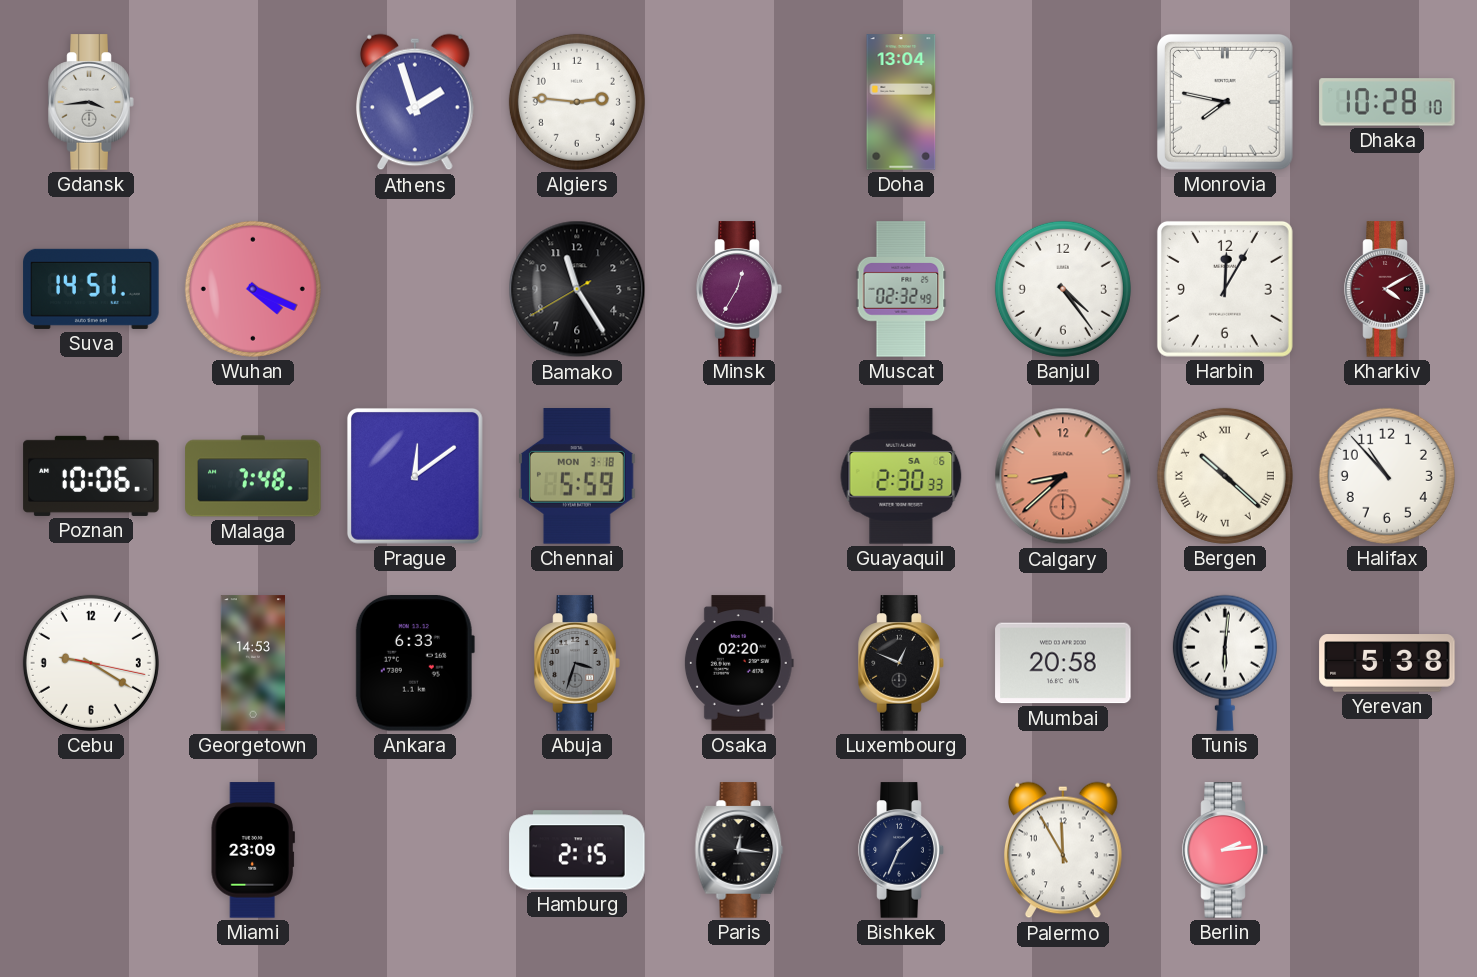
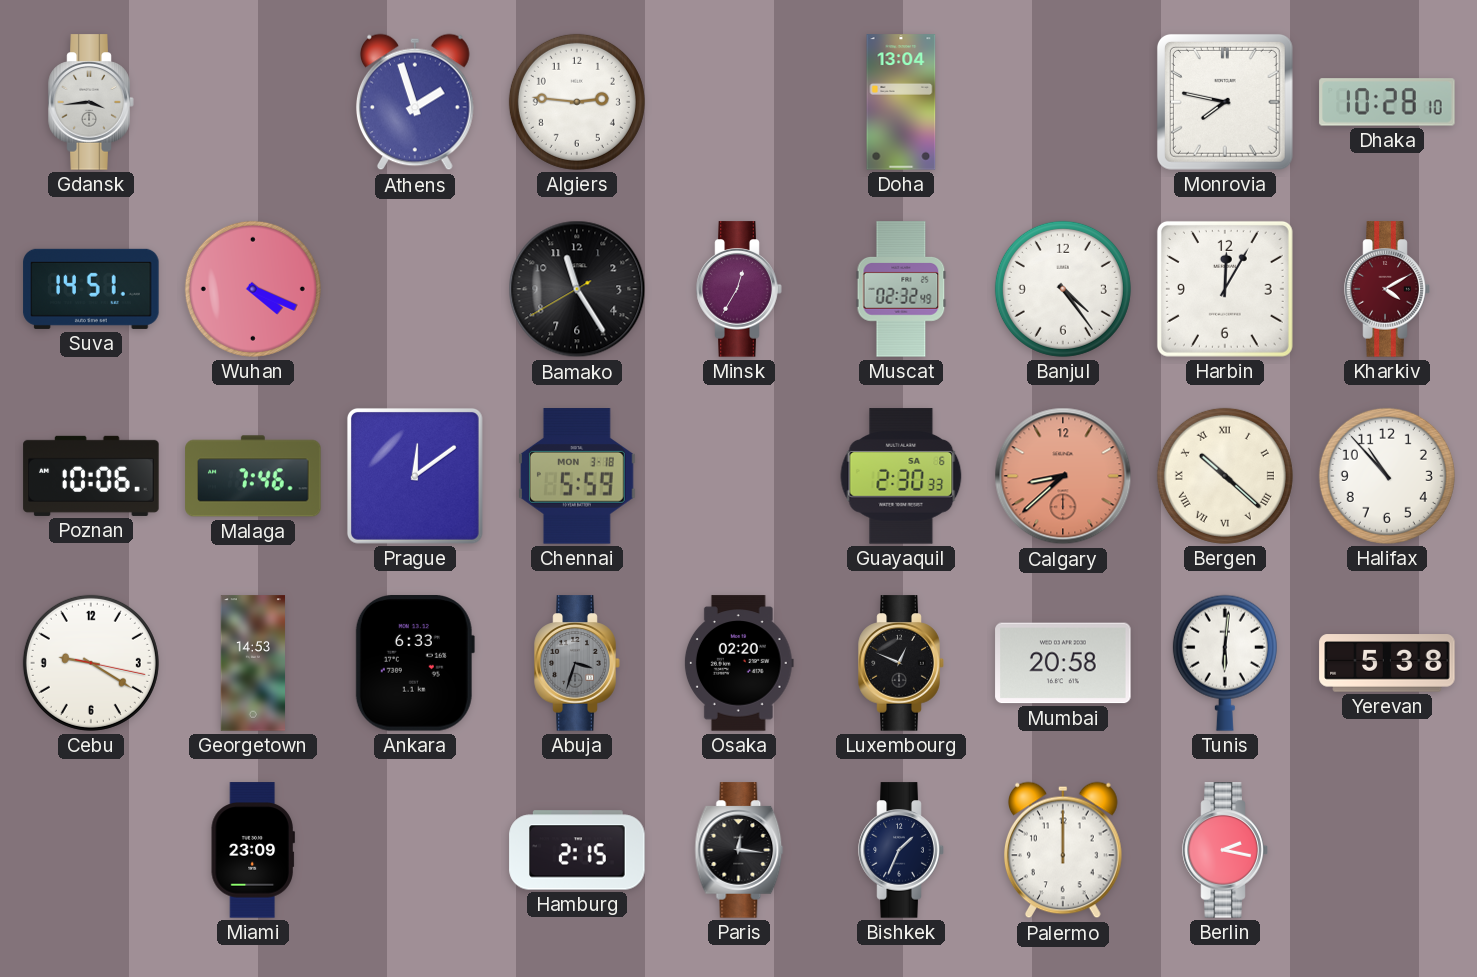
Malaga: 7:48 -> 7:46
Palermo: 11:55 -> 12:00
Berlin: 2:14 -> 2:17
